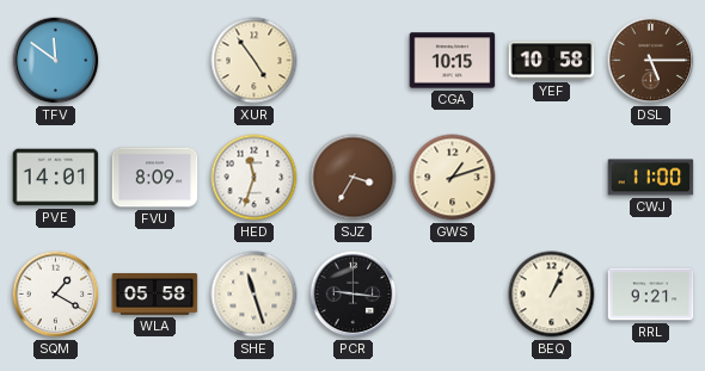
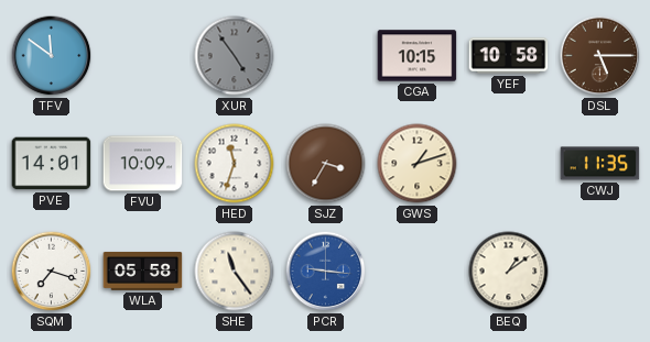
XUR dial: cream -> grey
FVU: 8:09 -> 10:09
CWJ: 11:00 -> 11:35
SQM: 1:20 -> 7:18
SHE: 11:27 -> 11:24
PCR dial: black -> blue
BEQ: 1:04 -> 1:09
RRL: 9:21 -> none
